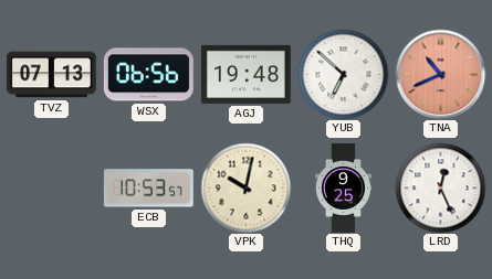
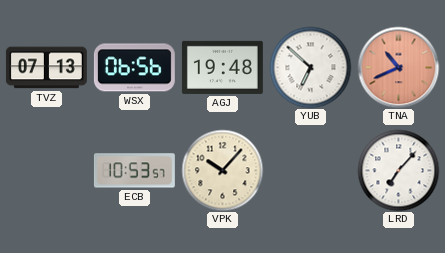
VPK: 10:02 -> 10:07
THQ: 9:25 -> none
LRD: 12:26 -> 7:07
